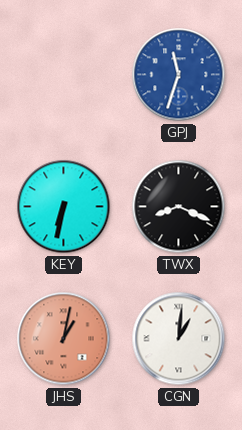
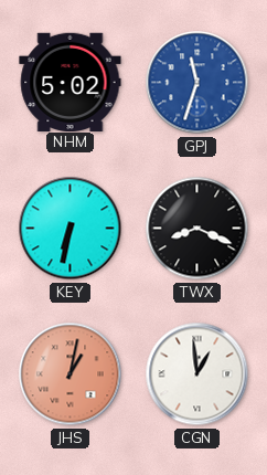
NHM: none -> 5:02
CGN: 1:01 -> 12:59
